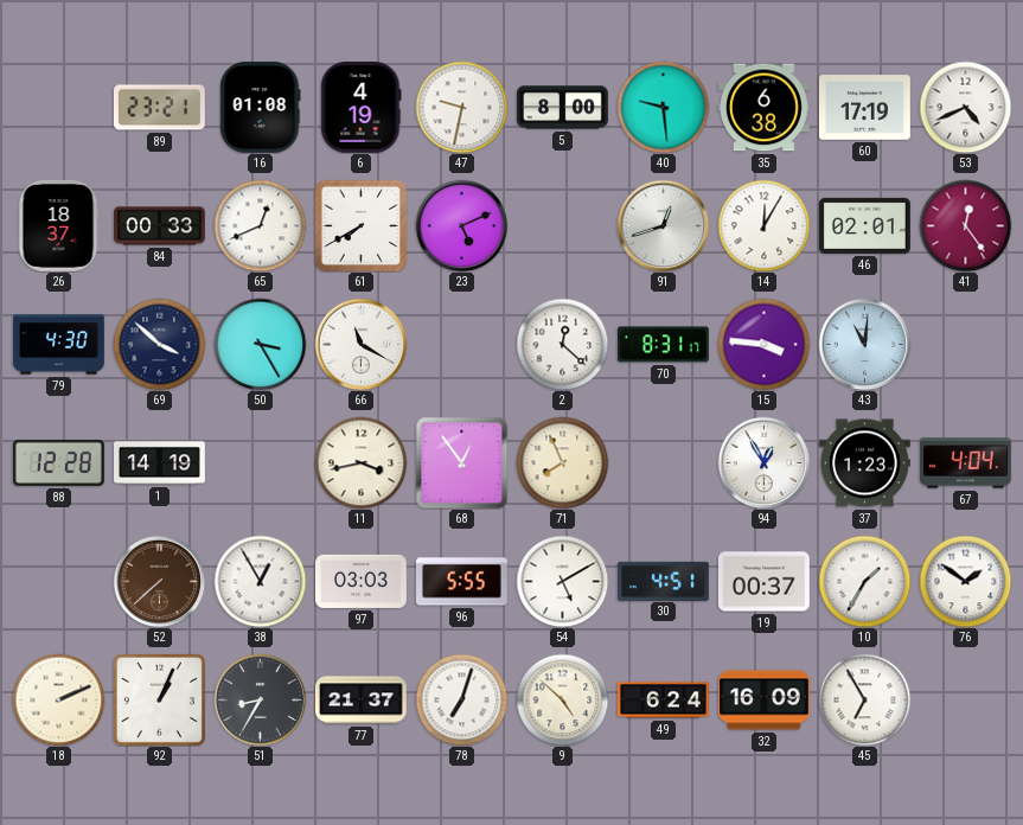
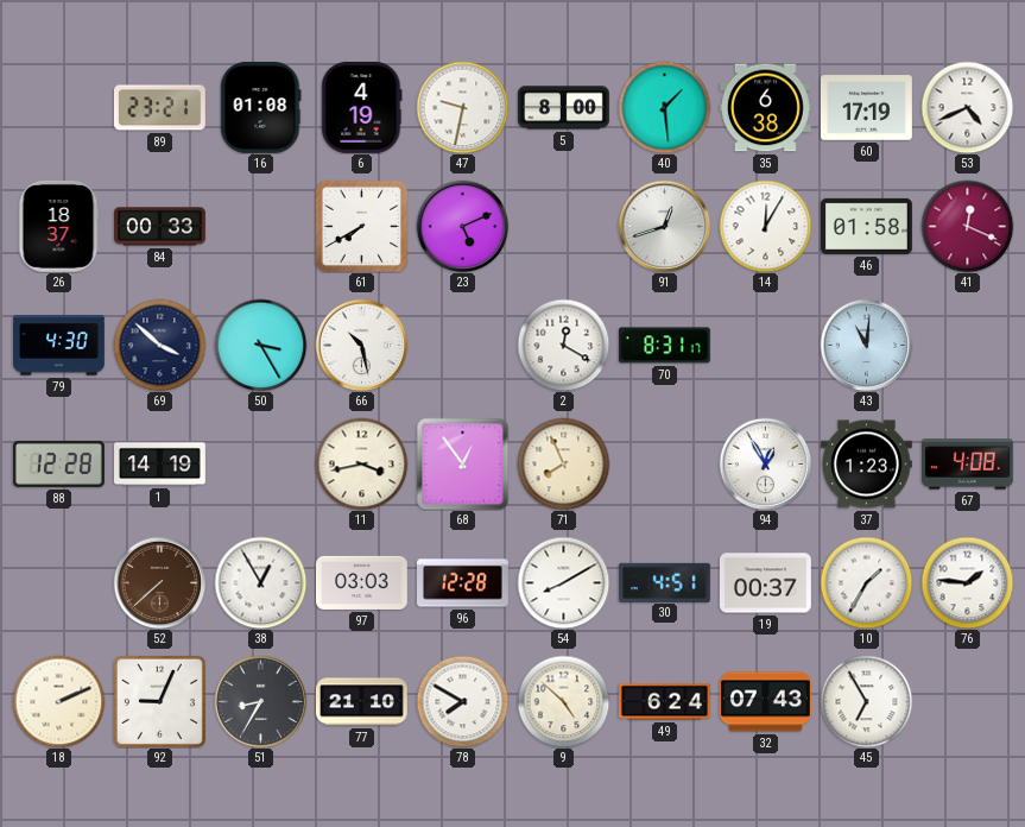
40: 9:29 -> 1:29
65: 12:41 -> none
46: 02:01 -> 01:58
41: 12:24 -> 12:19
66: 11:20 -> 10:28
2: 12:22 -> 12:20
15: 3:46 -> none
67: 4:04 -> 4:08
96: 5:55 -> 12:28
54: 5:10 -> 8:10
76: 1:51 -> 1:46
92: 1:04 -> 9:04
77: 21:37 -> 21:10
78: 7:03 -> 7:50
32: 16:09 -> 07:43
